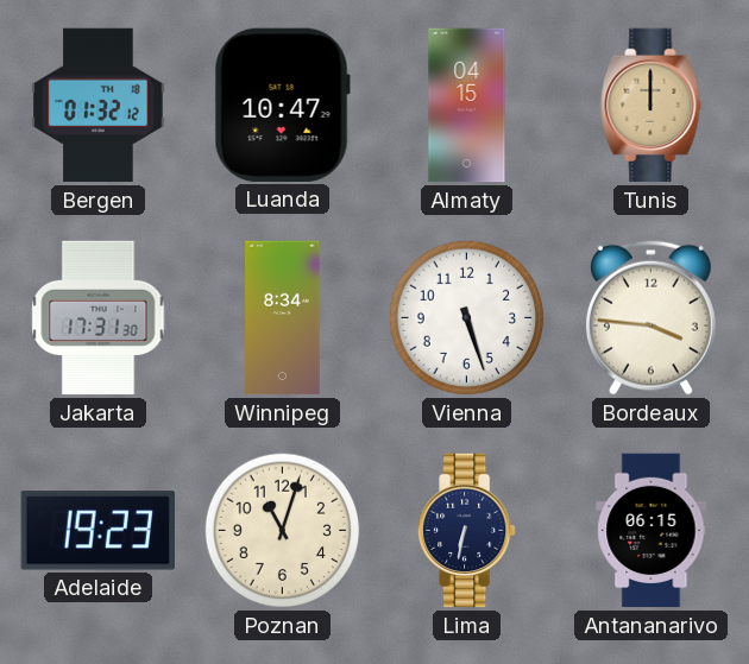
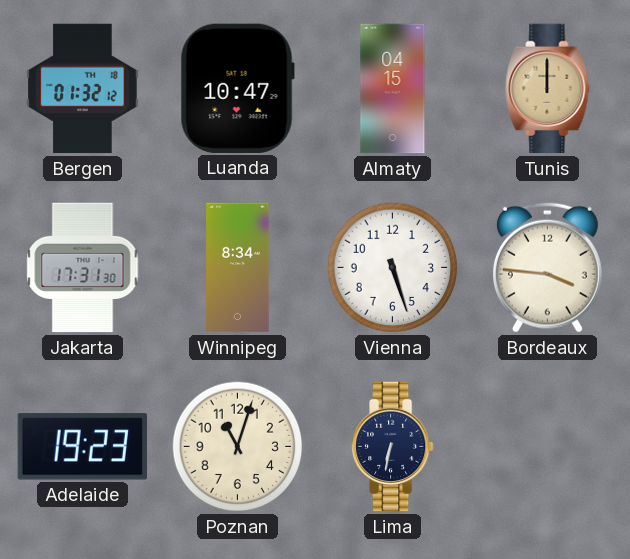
Antananarivo: 06:15 -> none
